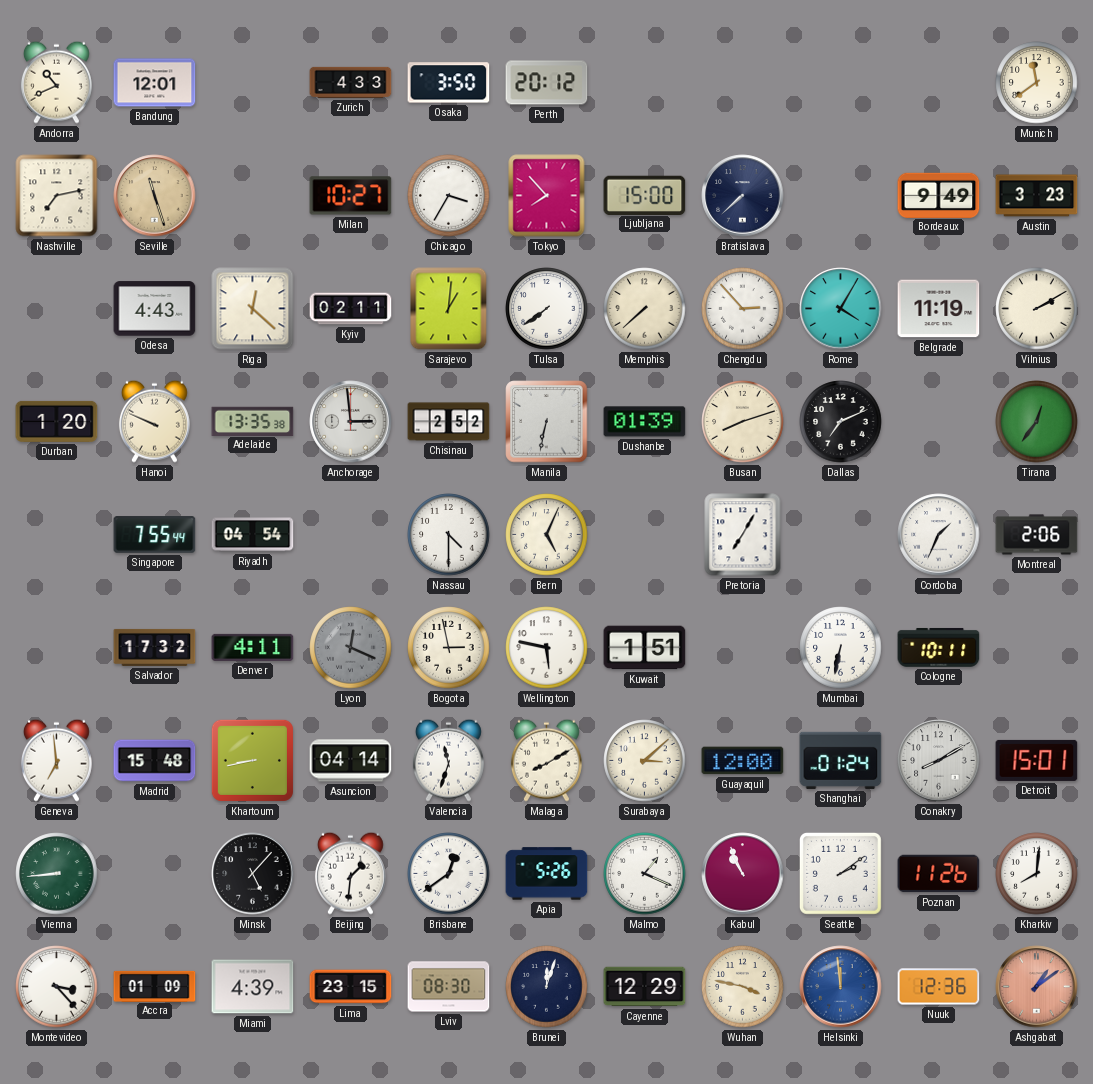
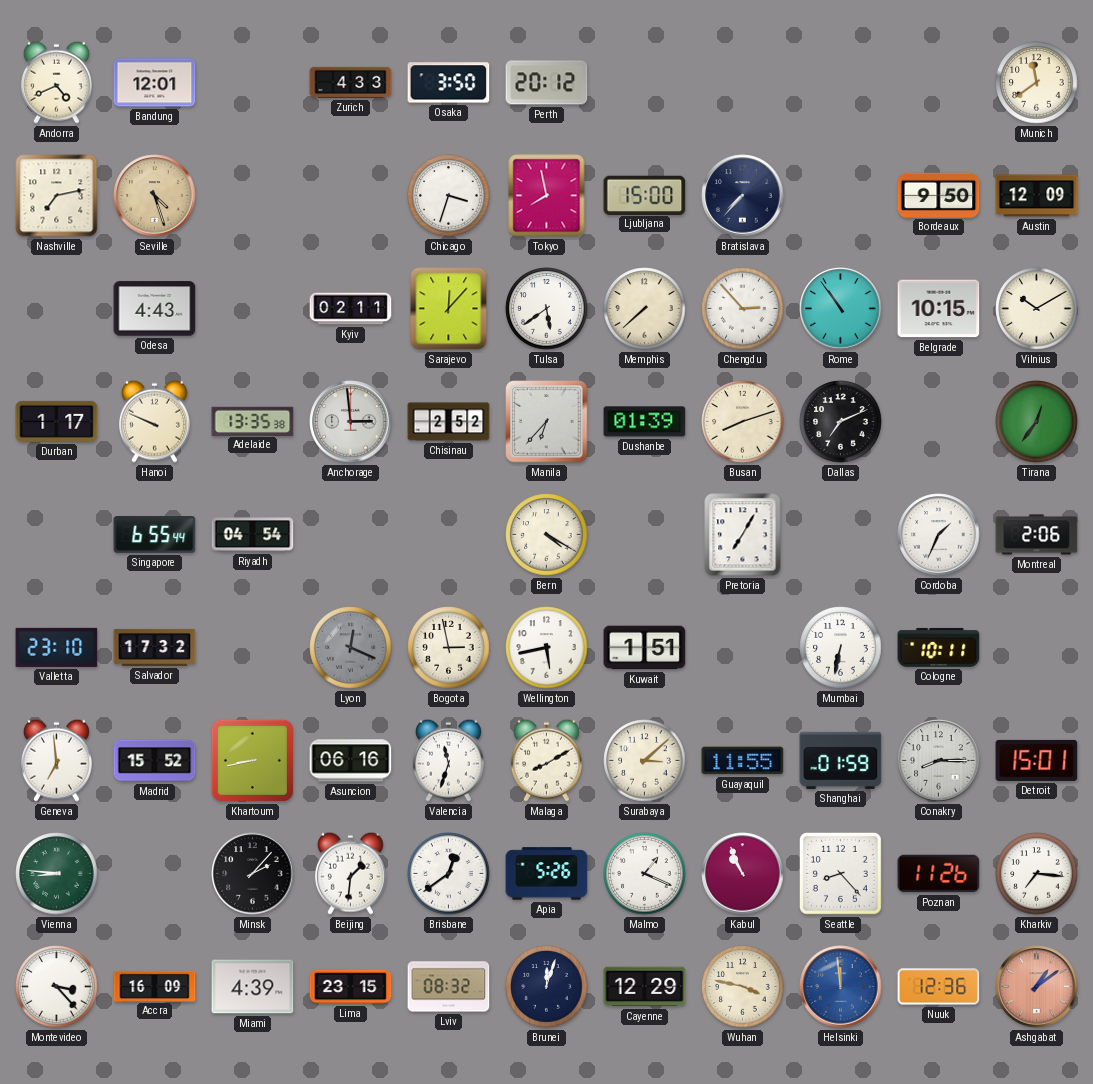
Andorra: 10:41 -> 4:41
Seville: 11:27 -> 4:27
Milan: 10:27 -> none
Chicago: 3:35 -> 3:33
Tokyo: 7:53 -> 7:58
Bratislava: 7:38 -> 7:37
Bordeaux: 9:49 -> 9:50
Austin: 3:23 -> 12:09
Riga: 12:22 -> none
Sarajevo: 1:01 -> 12:07
Tulsa: 7:39 -> 5:39
Rome: 4:05 -> 10:54
Belgrade: 11:19 -> 10:15
Vilnius: 2:10 -> 10:10
Durban: 1:20 -> 1:17
Manila: 6:32 -> 6:37
Singapore: 7:55 -> 6:55
Nassau: 4:30 -> none
Bern: 5:04 -> 4:20
Valletta: none -> 23:10
Denver: 4:11 -> none
Wellington: 5:47 -> 5:43
Madrid: 15:48 -> 15:52
Asuncion: 04:14 -> 06:16
Guayaquil: 12:00 -> 11:55
Shanghai: 01:24 -> 01:59
Conakry: 8:10 -> 8:15
Vienna: 8:44 -> 8:46
Minsk: 5:07 -> 2:07
Seattle: 2:09 -> 8:23
Kharkiv: 8:01 -> 7:16
Accra: 01:09 -> 16:09
Lviv: 08:30 -> 08:32
